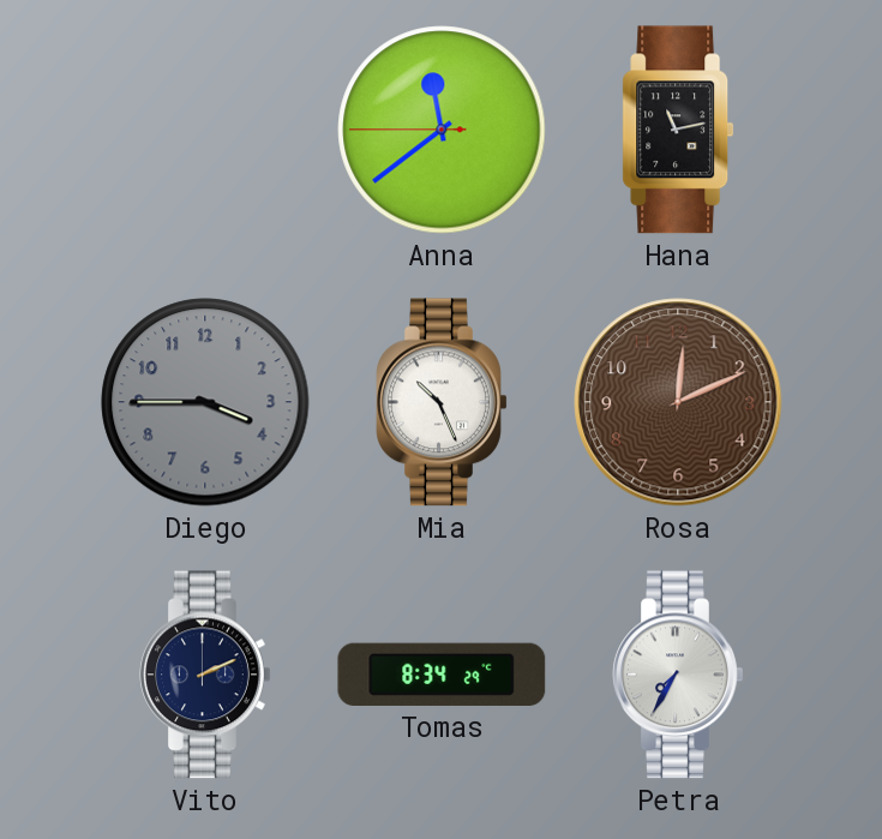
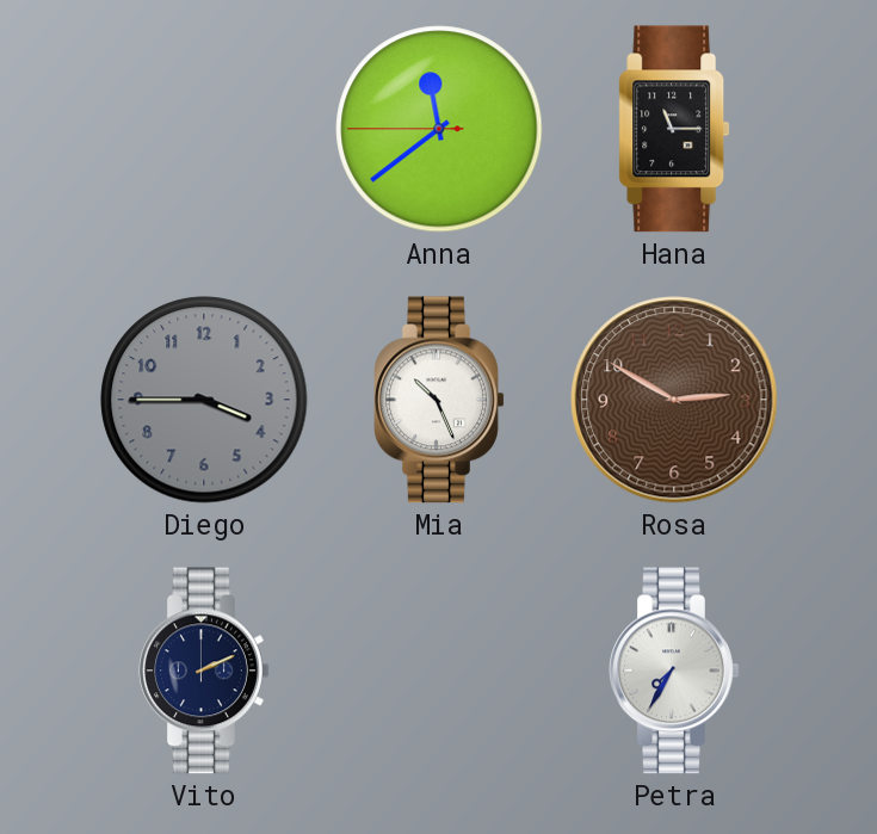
Hana: 11:13 -> 11:15
Rosa: 12:11 -> 2:50
Tomas: 8:34 -> none
